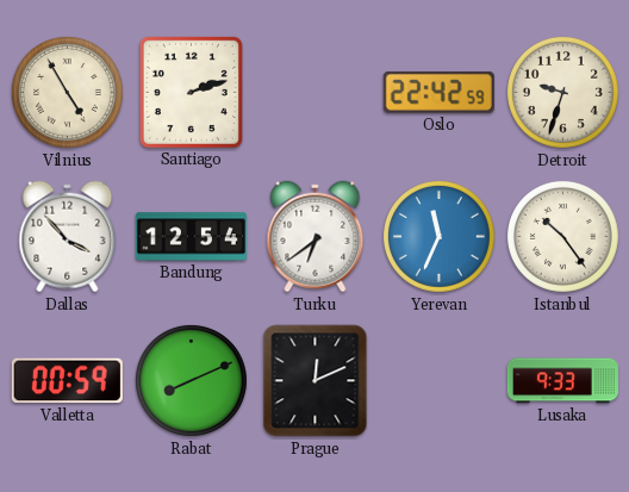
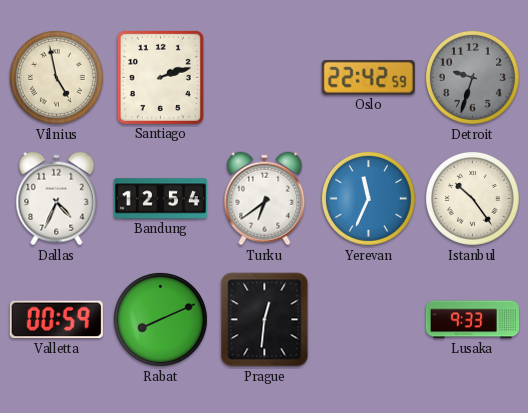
Vilnius: 4:55 -> 4:58
Detroit dial: cream -> grey
Dallas: 3:53 -> 4:34
Prague: 12:11 -> 12:31
